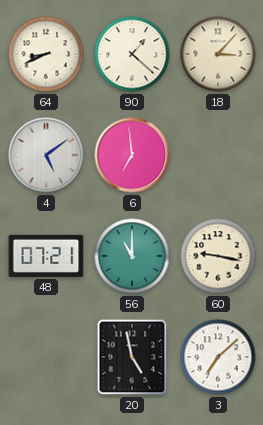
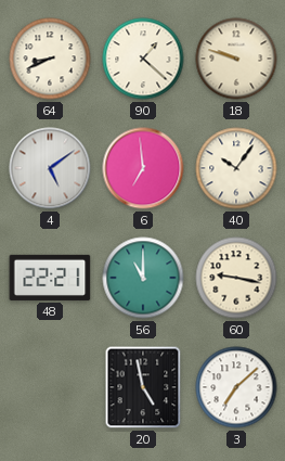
18: 3:07 -> 9:48
40: none -> 10:06
48: 07:21 -> 22:21
